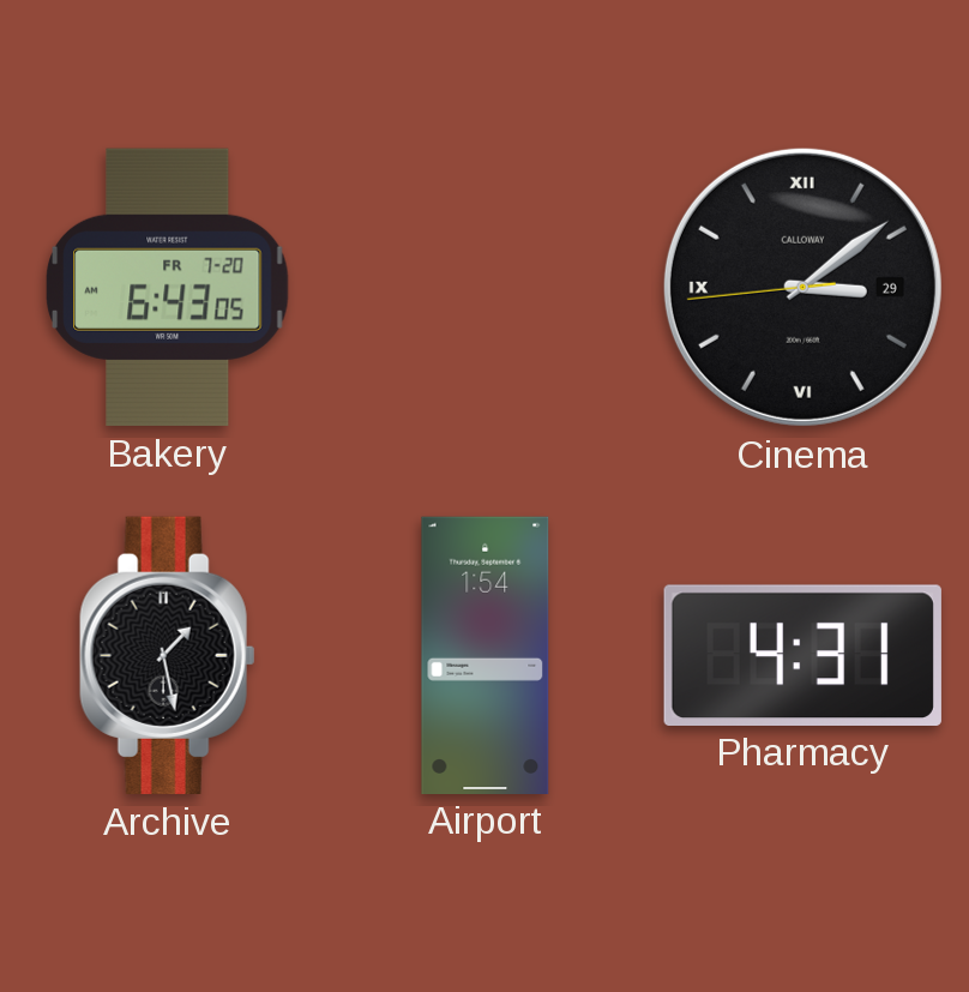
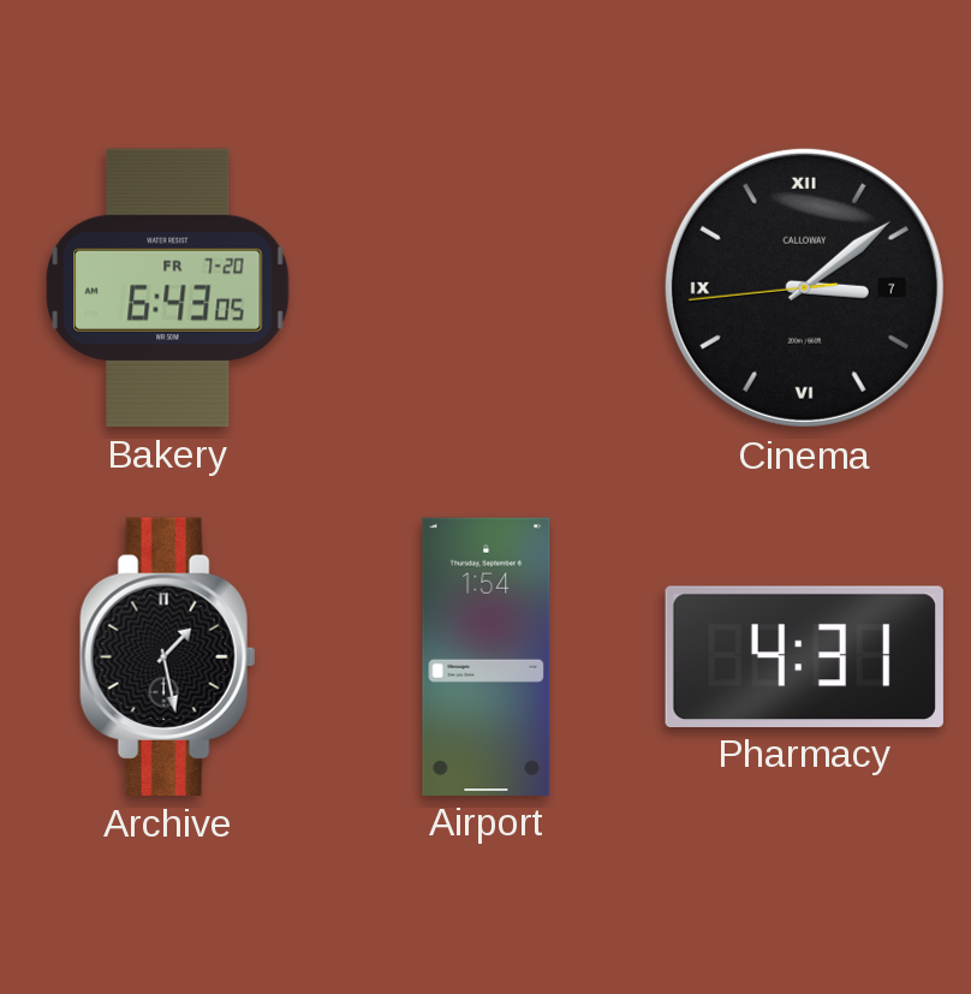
Cinema date: 29 -> 7
